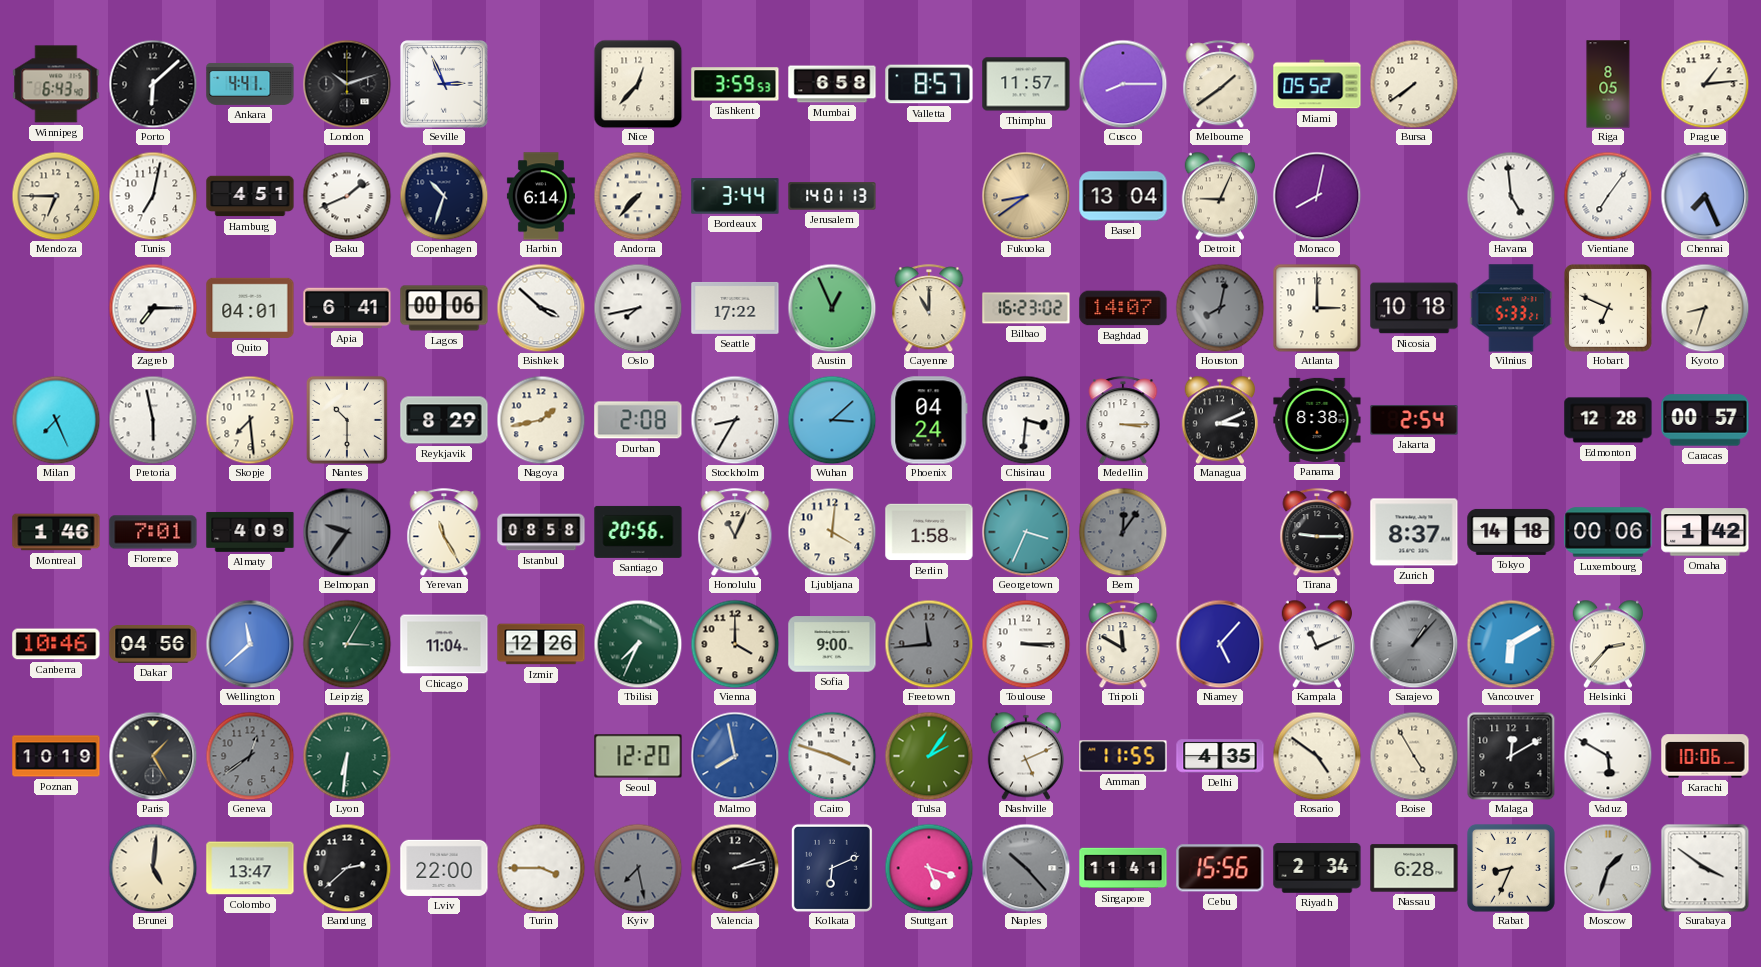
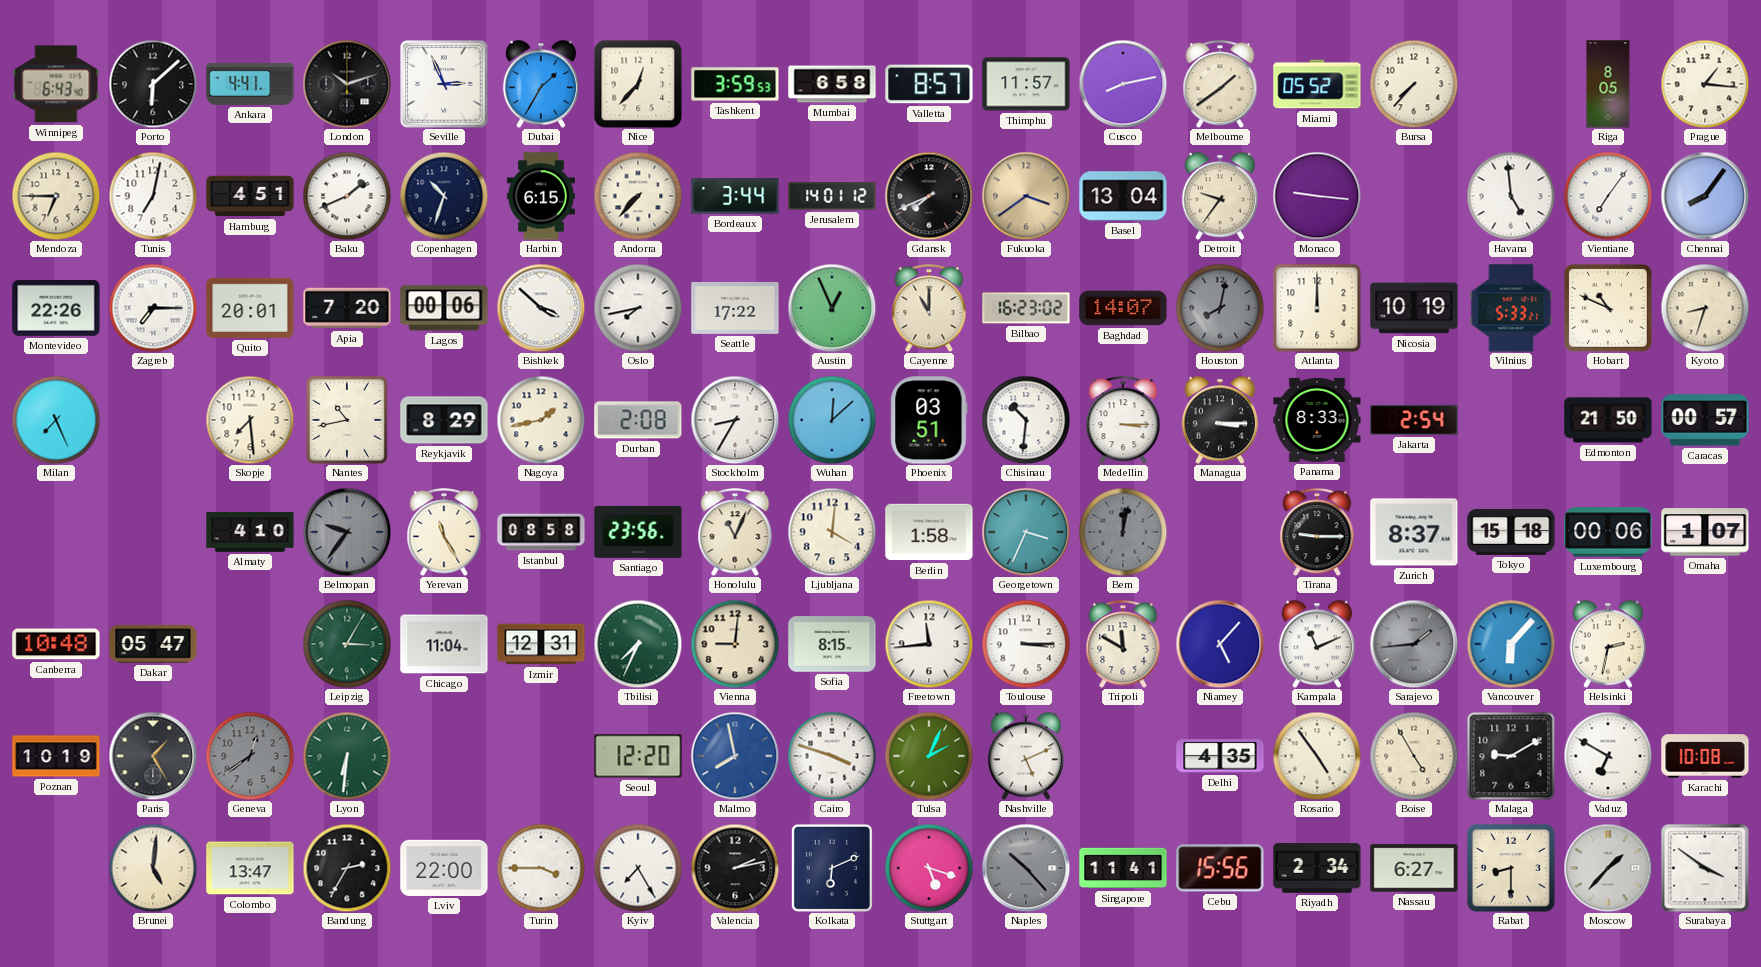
Dubai: none -> 1:35
Cusco: 8:15 -> 8:13
Bursa: 7:39 -> 7:37
Prague: 1:14 -> 1:16
Harbin: 6:14 -> 6:15
Jerusalem: 14:01:13 -> 14:01:12
Gdansk: none -> 7:41
Fukuoka: 8:39 -> 3:39
Detroit: 9:04 -> 9:36
Monaco: 8:02 -> 9:16
Chennai: 7:26 -> 8:06
Montevideo: none -> 22:26
Quito: 04:01 -> 20:01
Apia: 6:41 -> 7:20
Atlanta: 3:00 -> 12:00
Nicosia: 10:18 -> 10:19
Hobart: 6:49 -> 10:49
Pretoria: 5:58 -> none
Nantes: 10:30 -> 10:43
Wuhan: 3:08 -> 12:08
Phoenix: 04:24 -> 03:51
Chisinau: 3:31 -> 10:31
Managua: 3:11 -> 3:15
Panama: 8:38 -> 8:33
Edmonton: 12:28 -> 21:50
Montreal: 1:46 -> none
Florence: 7:01 -> none
Almaty: 4:09 -> 4:10
Santiago: 20:56 -> 23:56
Bern: 12:06 -> 12:02
Tokyo: 14:18 -> 15:18
Omaha: 1:42 -> 1:07
Canberra: 10:46 -> 10:48
Dakar: 04:56 -> 05:47
Wellington: 11:38 -> none
Izmir: 12:26 -> 12:31
Vienna: 4:00 -> 9:01
Sofia: 9:00 -> 8:15
Freetown dial: grey -> white
Sarajevo: 1:07 -> 1:44
Vancouver: 6:10 -> 6:07
Helsinki: 2:37 -> 2:32
Tulsa: 2:06 -> 2:04
Amman: 11:55 -> none
Rosario: 4:51 -> 4:54
Malaga: 12:10 -> 9:10
Vaduz: 5:50 -> 6:50
Karachi: 10:06 -> 10:08
Bandung: 2:38 -> 2:35
Kyiv: 7:28 -> 7:25
Kyiv dial: grey -> white
Nassau: 6:28 -> 6:27
Rabat: 8:34 -> 8:30
Moscow: 1:33 -> 1:37
